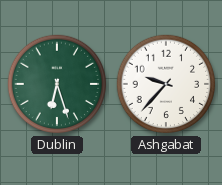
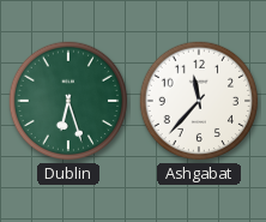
Ashgabat: 9:37 -> 11:37
